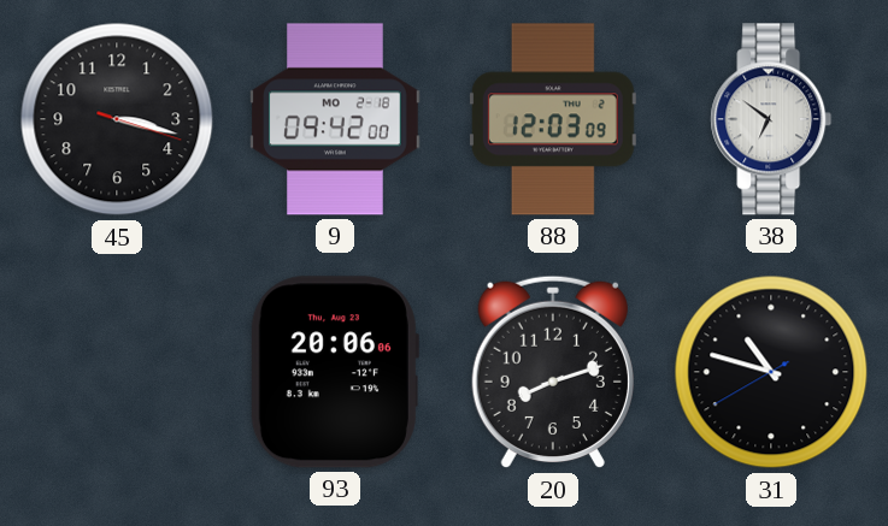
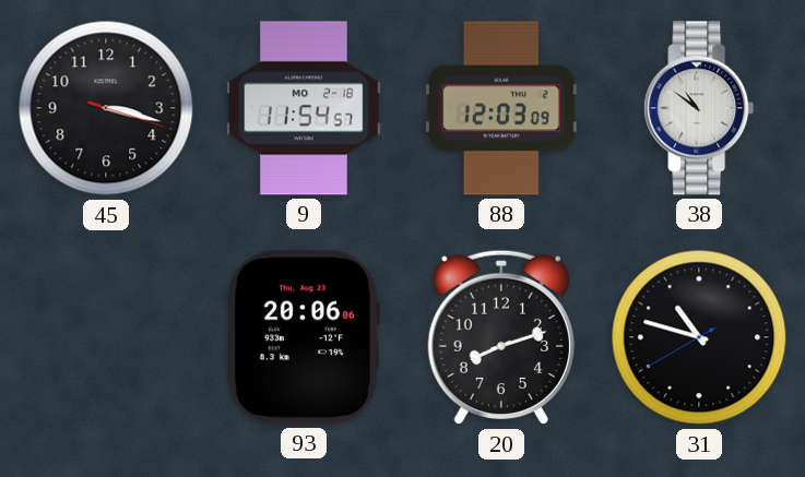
9: 09:42 -> 11:54
38: 6:51 -> 10:51
